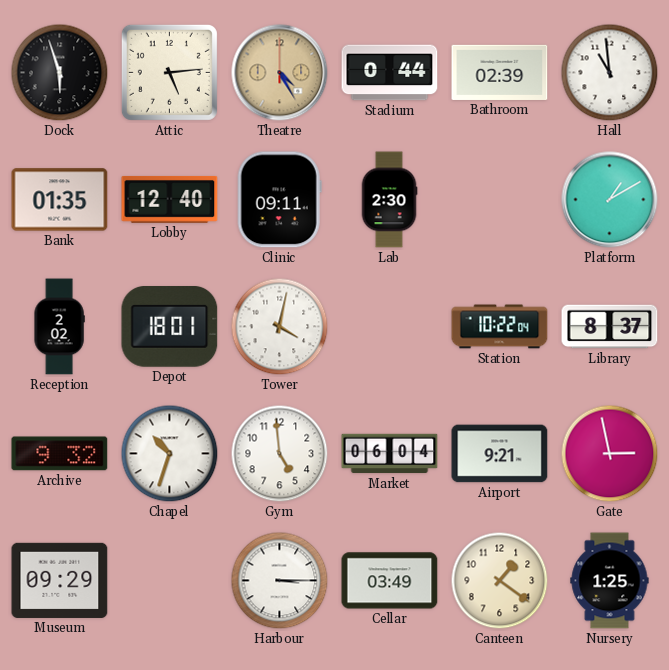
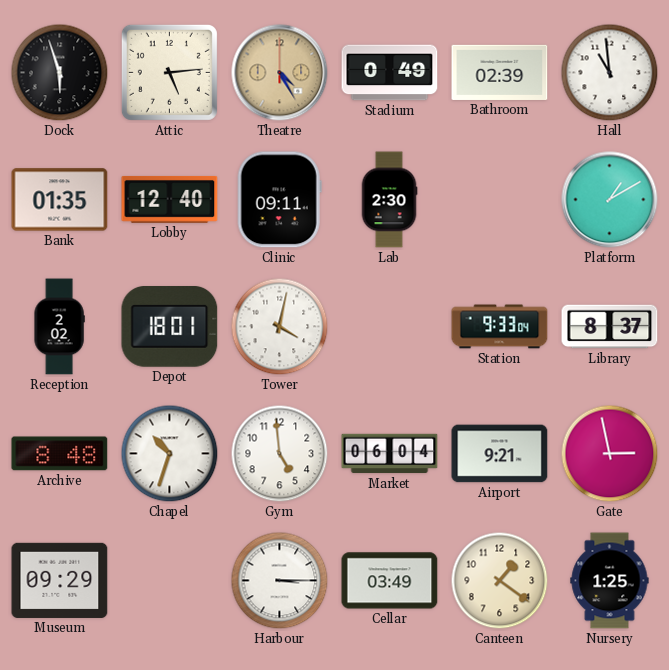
Stadium: 0:44 -> 0:49
Station: 10:22 -> 9:33
Archive: 9:32 -> 8:48
